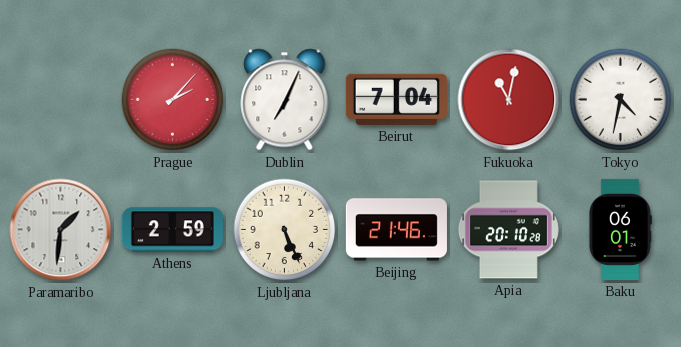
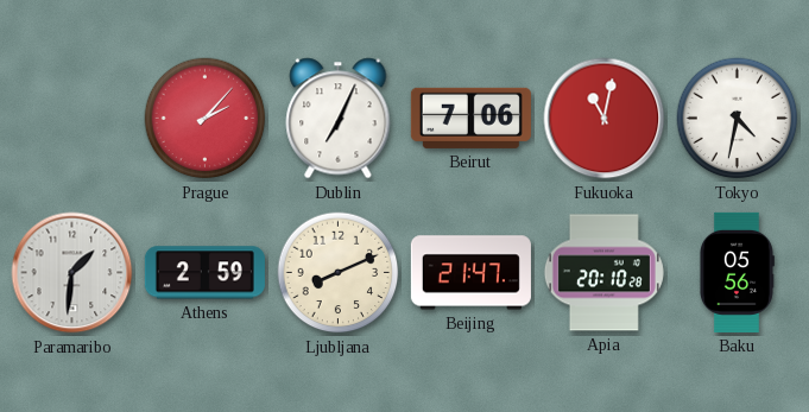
Beirut: 7:04 -> 7:06
Ljubljana: 5:26 -> 8:11
Beijing: 21:46 -> 21:47
Baku: 06:01 -> 05:56
